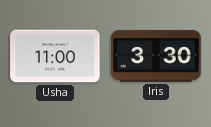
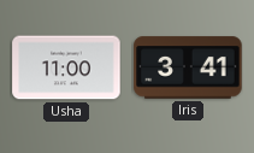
Iris: 3:30 -> 3:41
